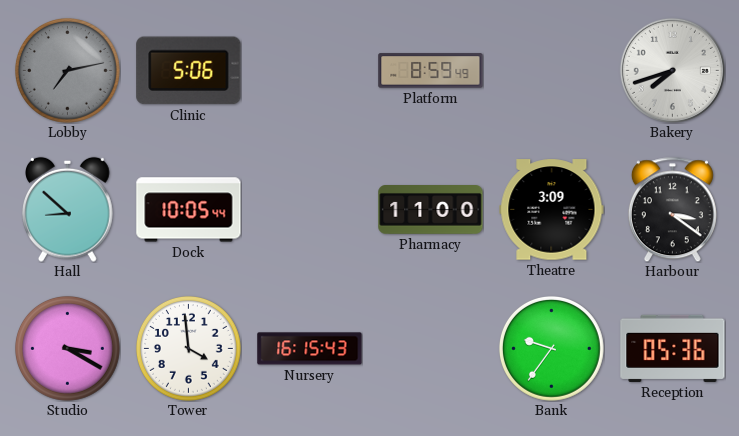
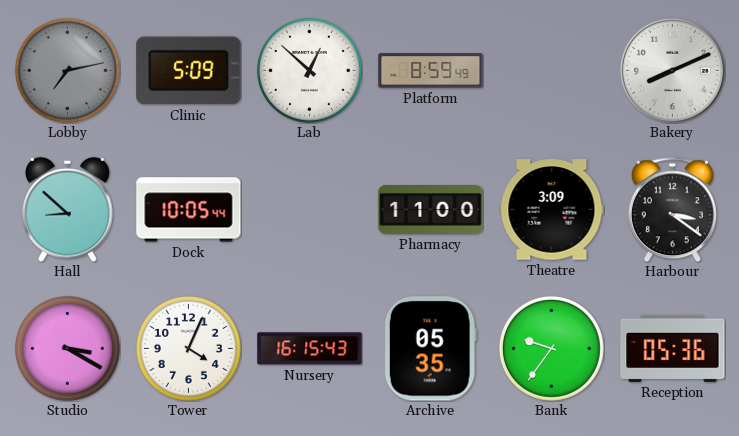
Clinic: 5:06 -> 5:09
Lab: none -> 12:52
Bakery: 7:42 -> 8:11
Tower: 3:59 -> 4:04
Archive: none -> 05:35
